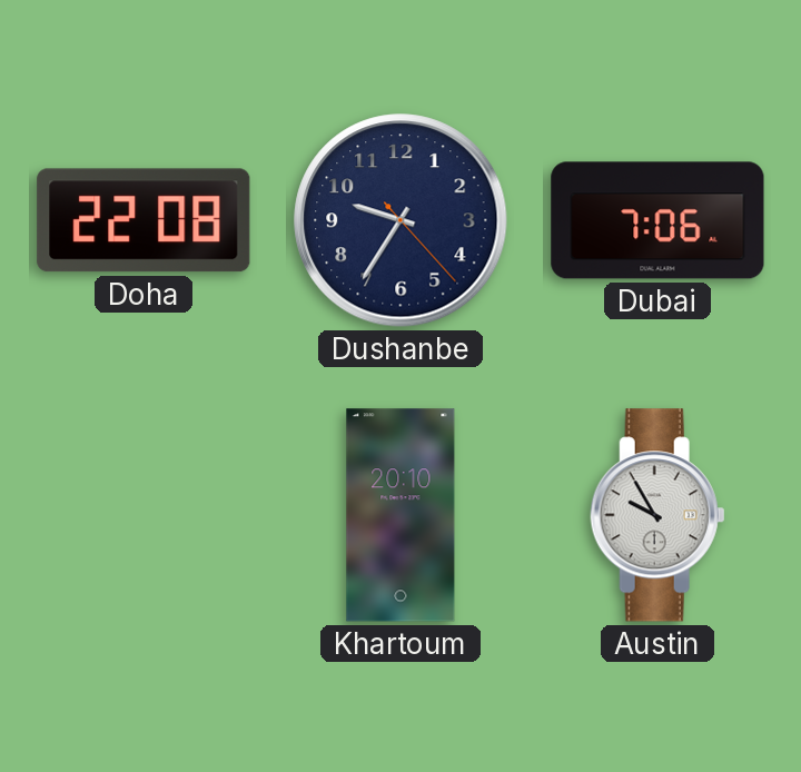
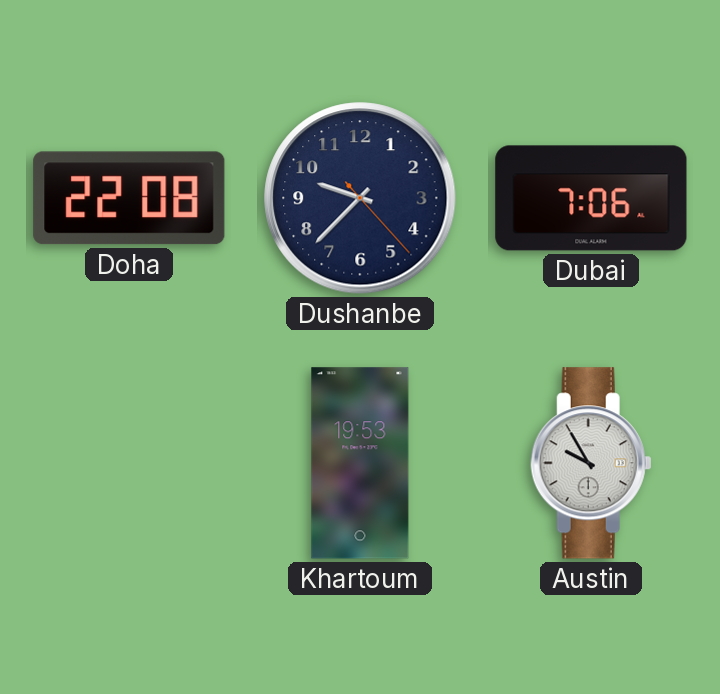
Dushanbe: 9:35 -> 9:37
Khartoum: 20:10 -> 19:53
